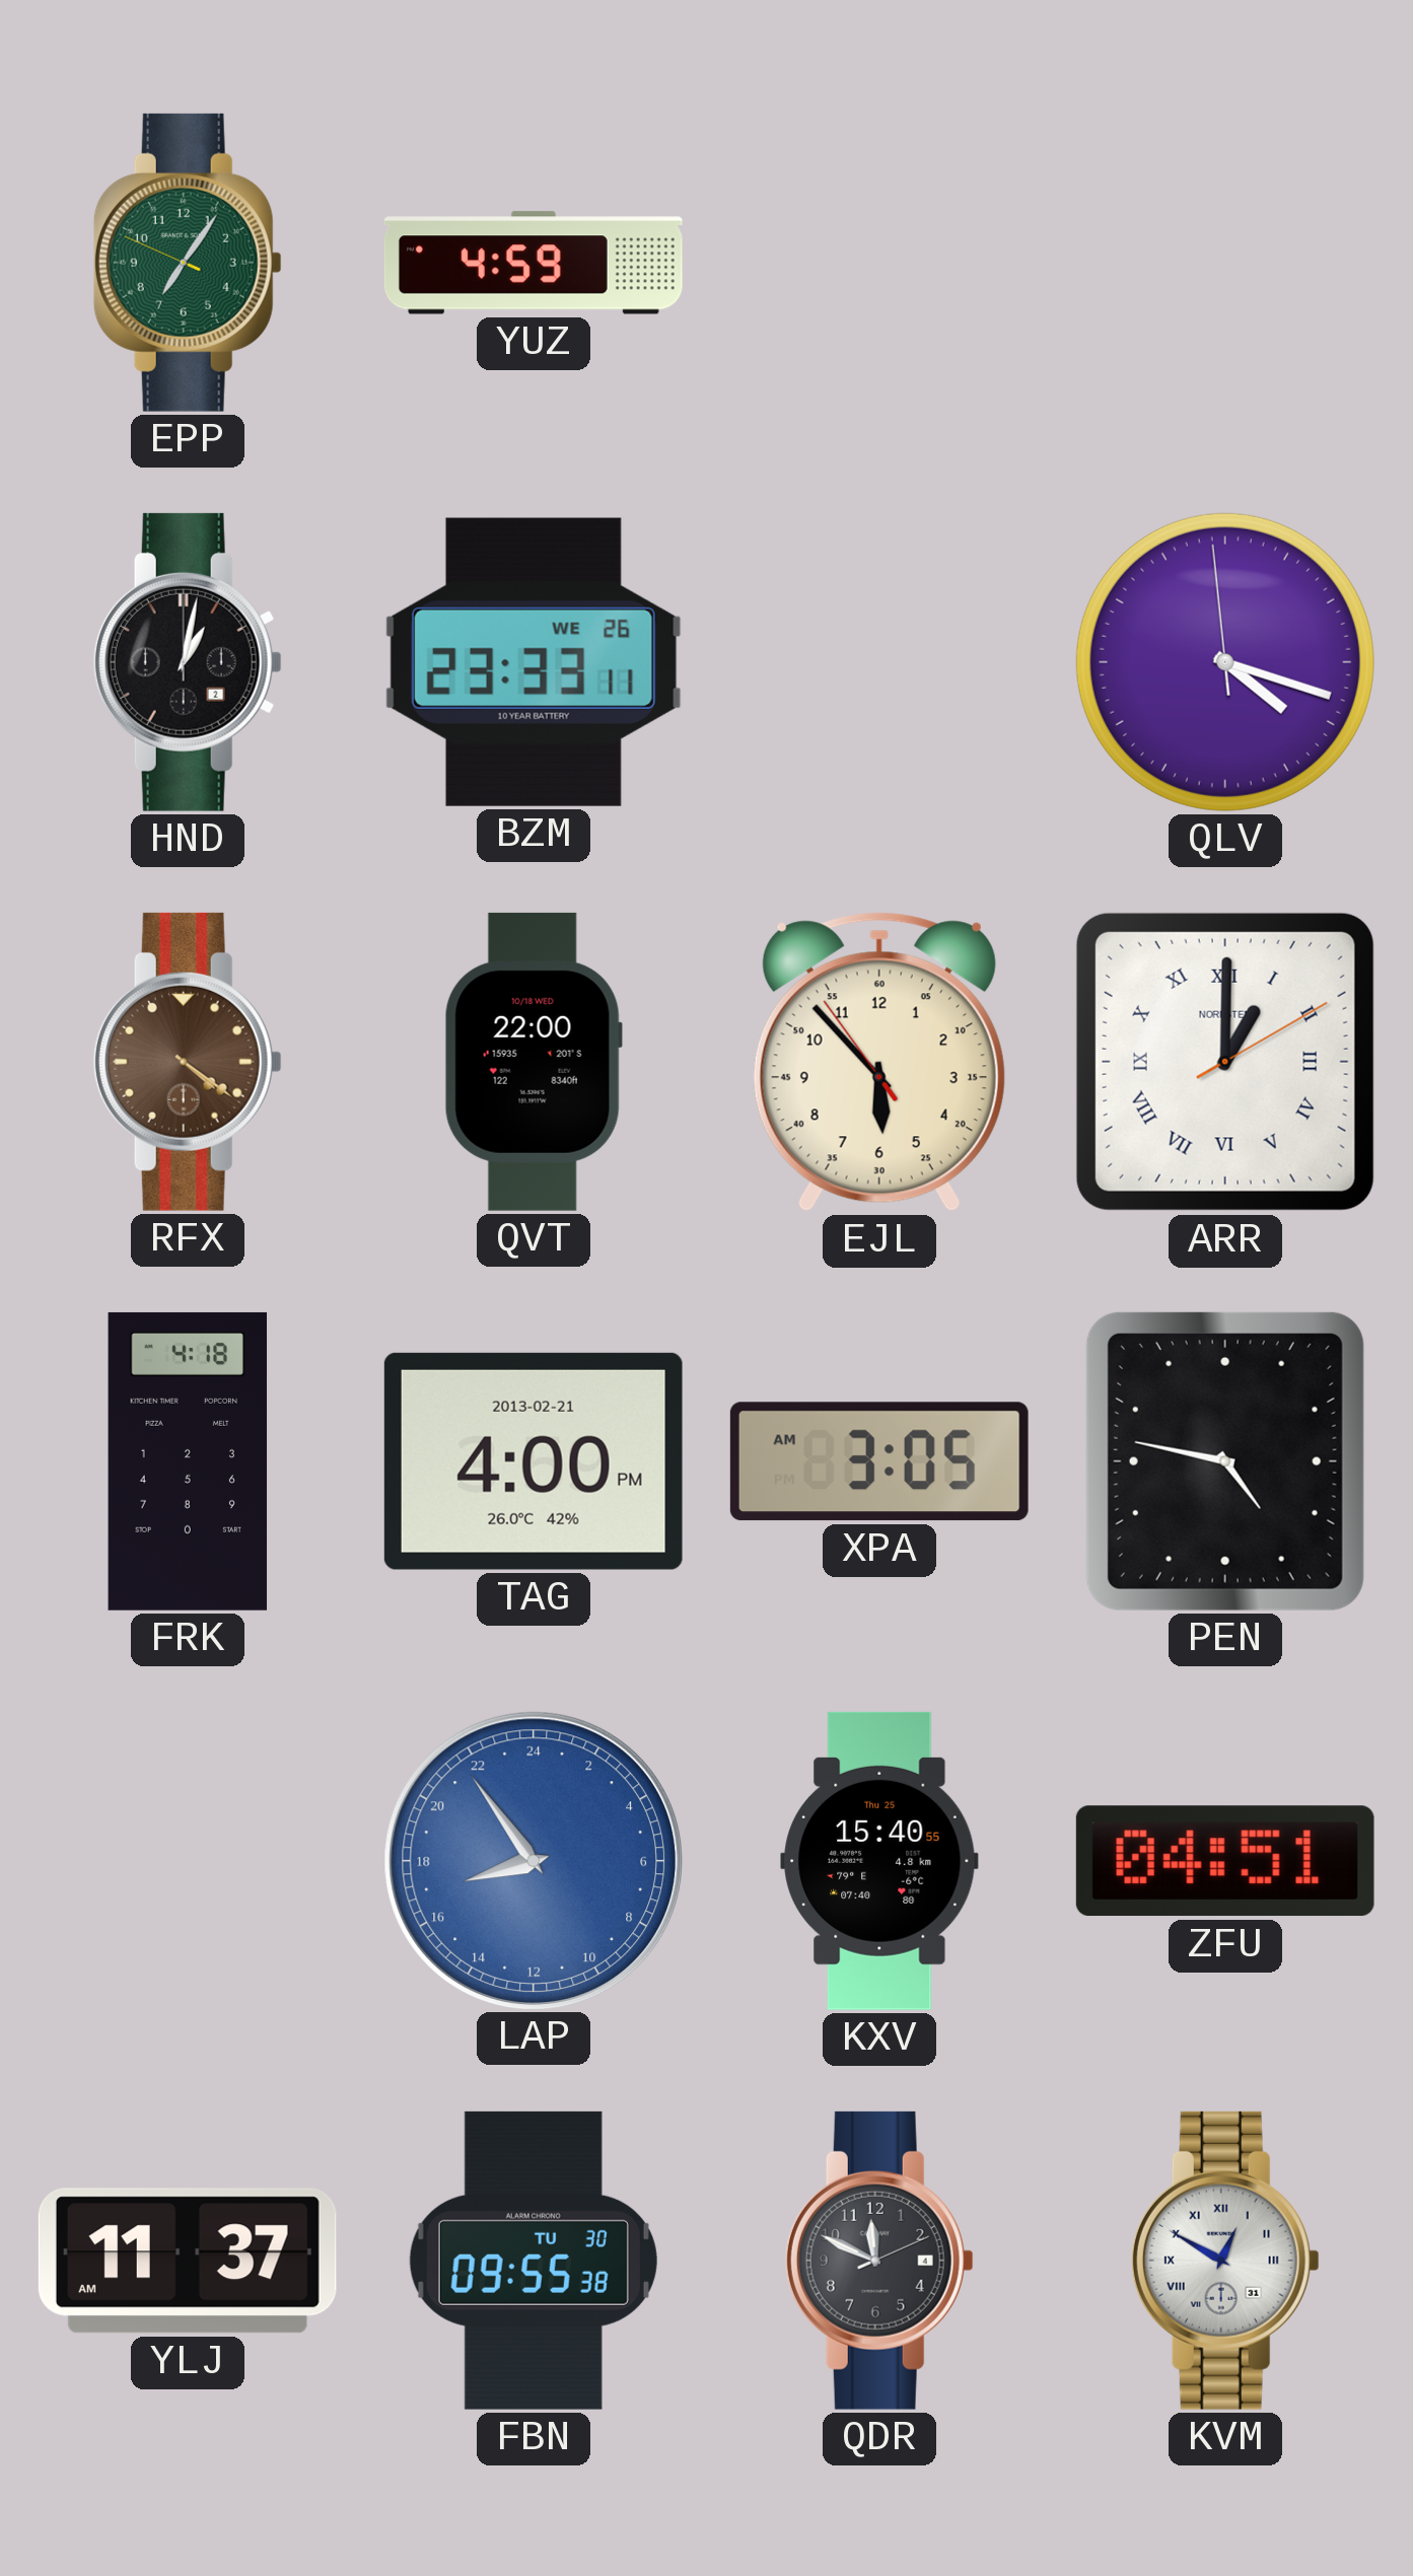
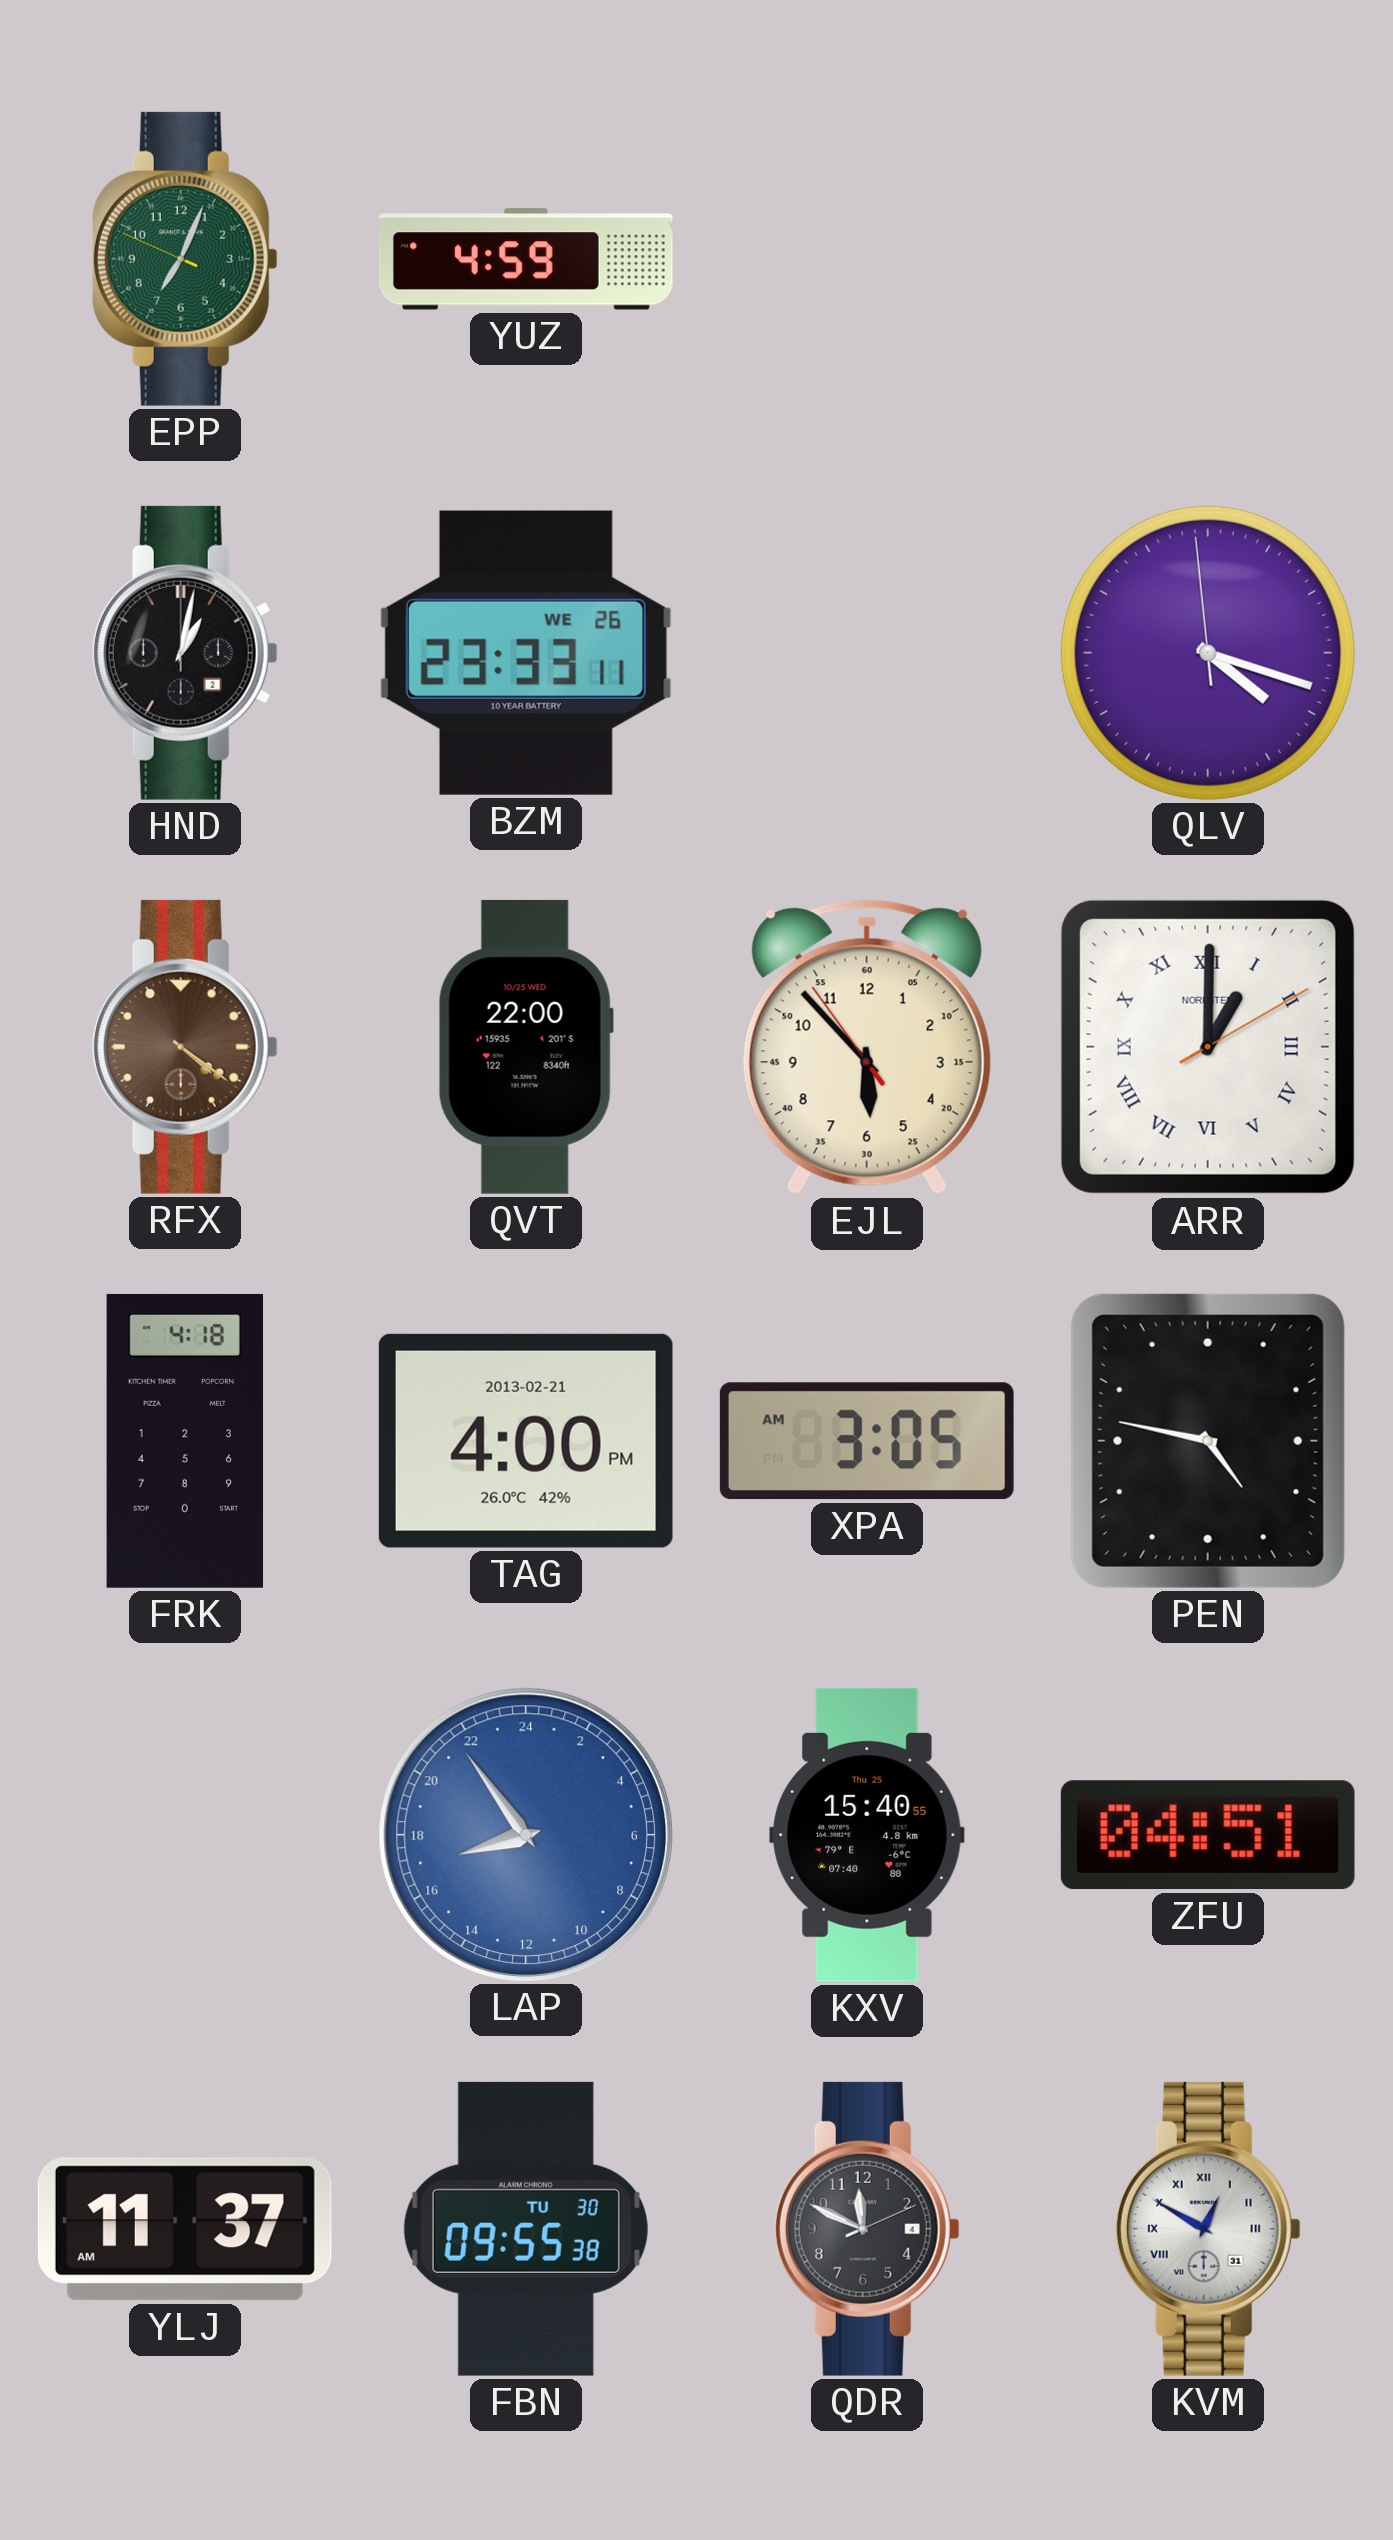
EPP: 7:05 -> 7:03
QVT date: 10/18 WED -> 10/25 WED
